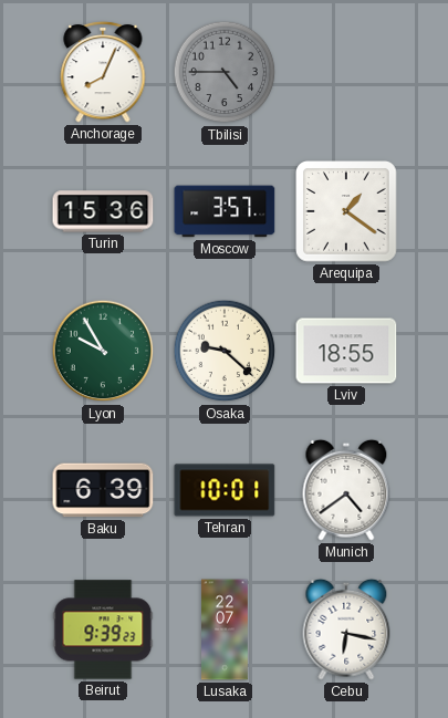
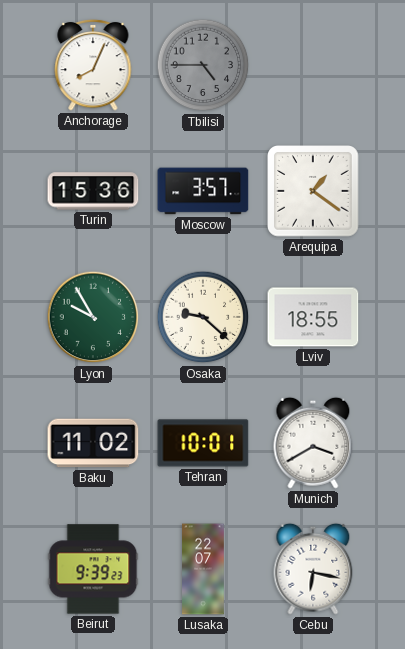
Baku: 6:39 -> 11:02
Munich: 4:39 -> 3:40
